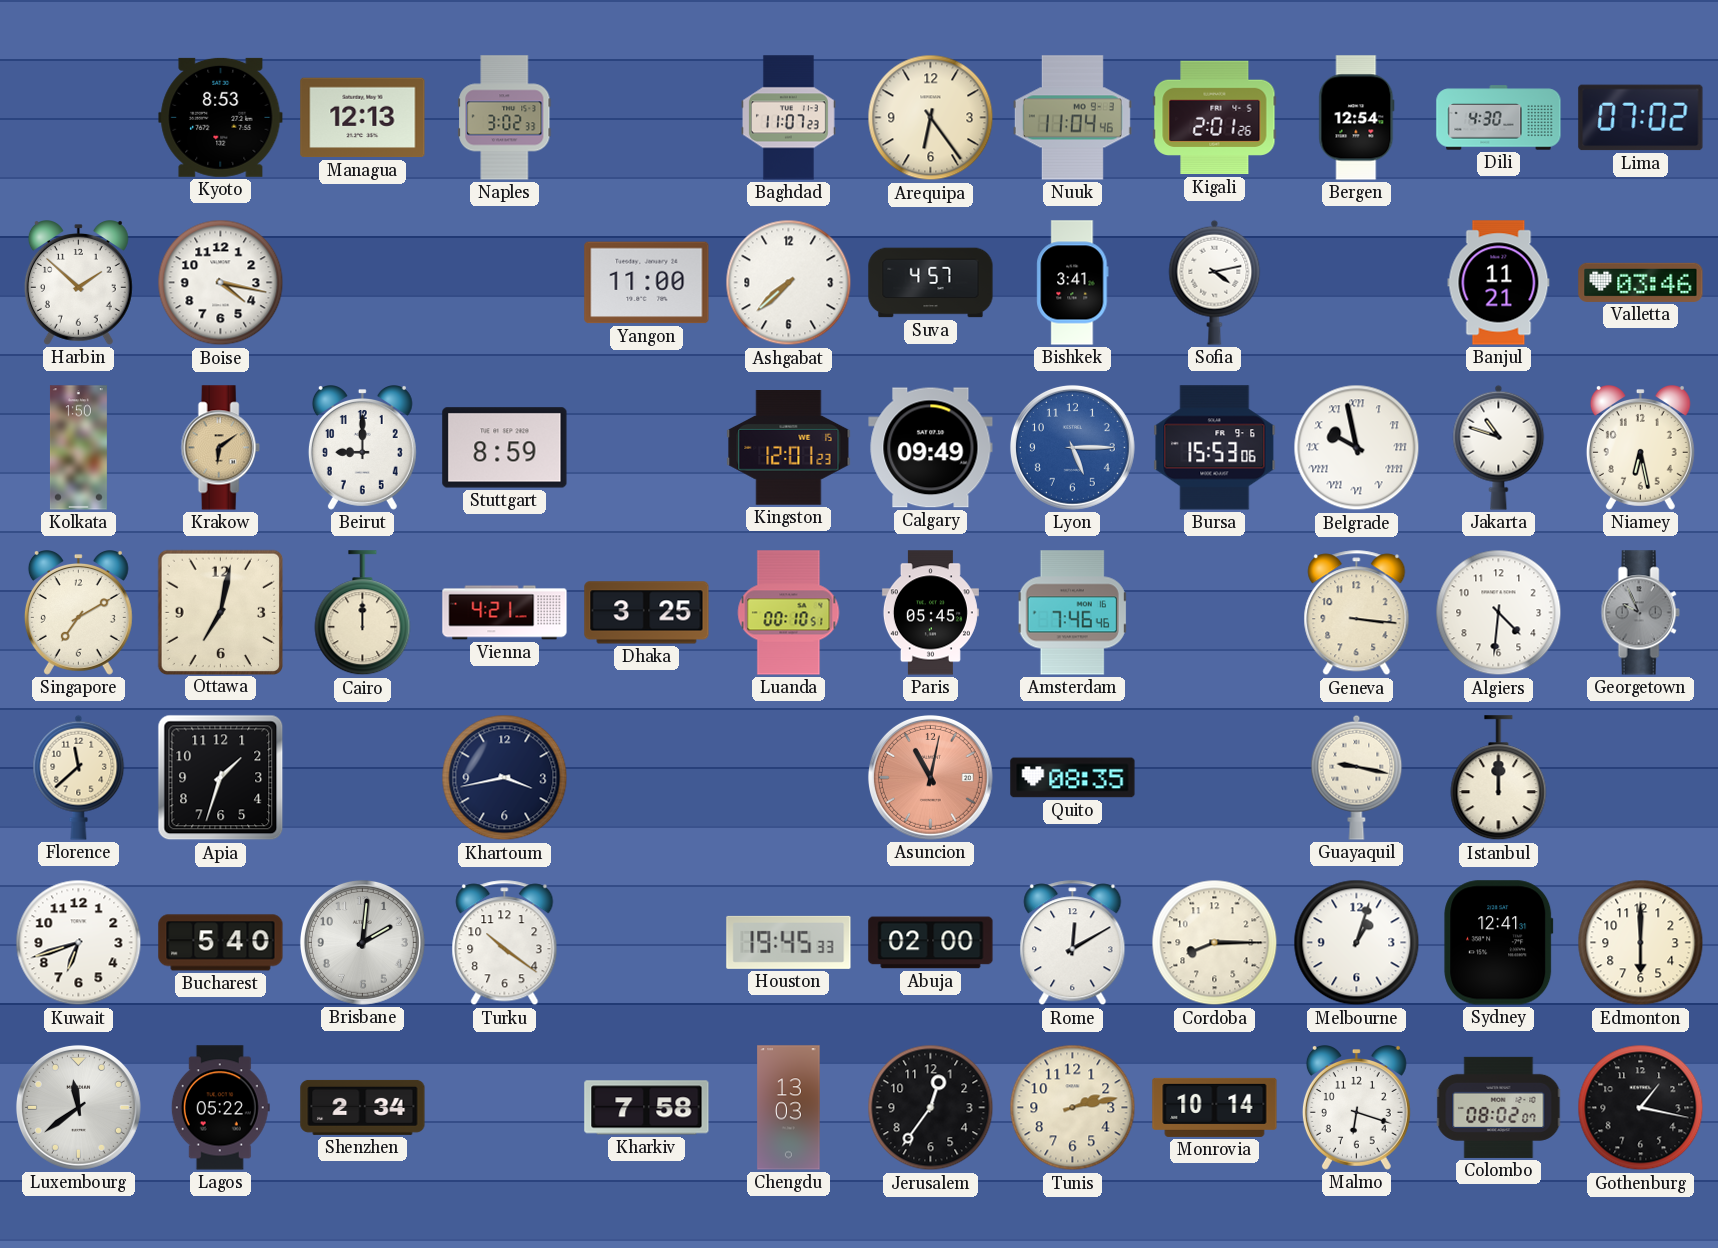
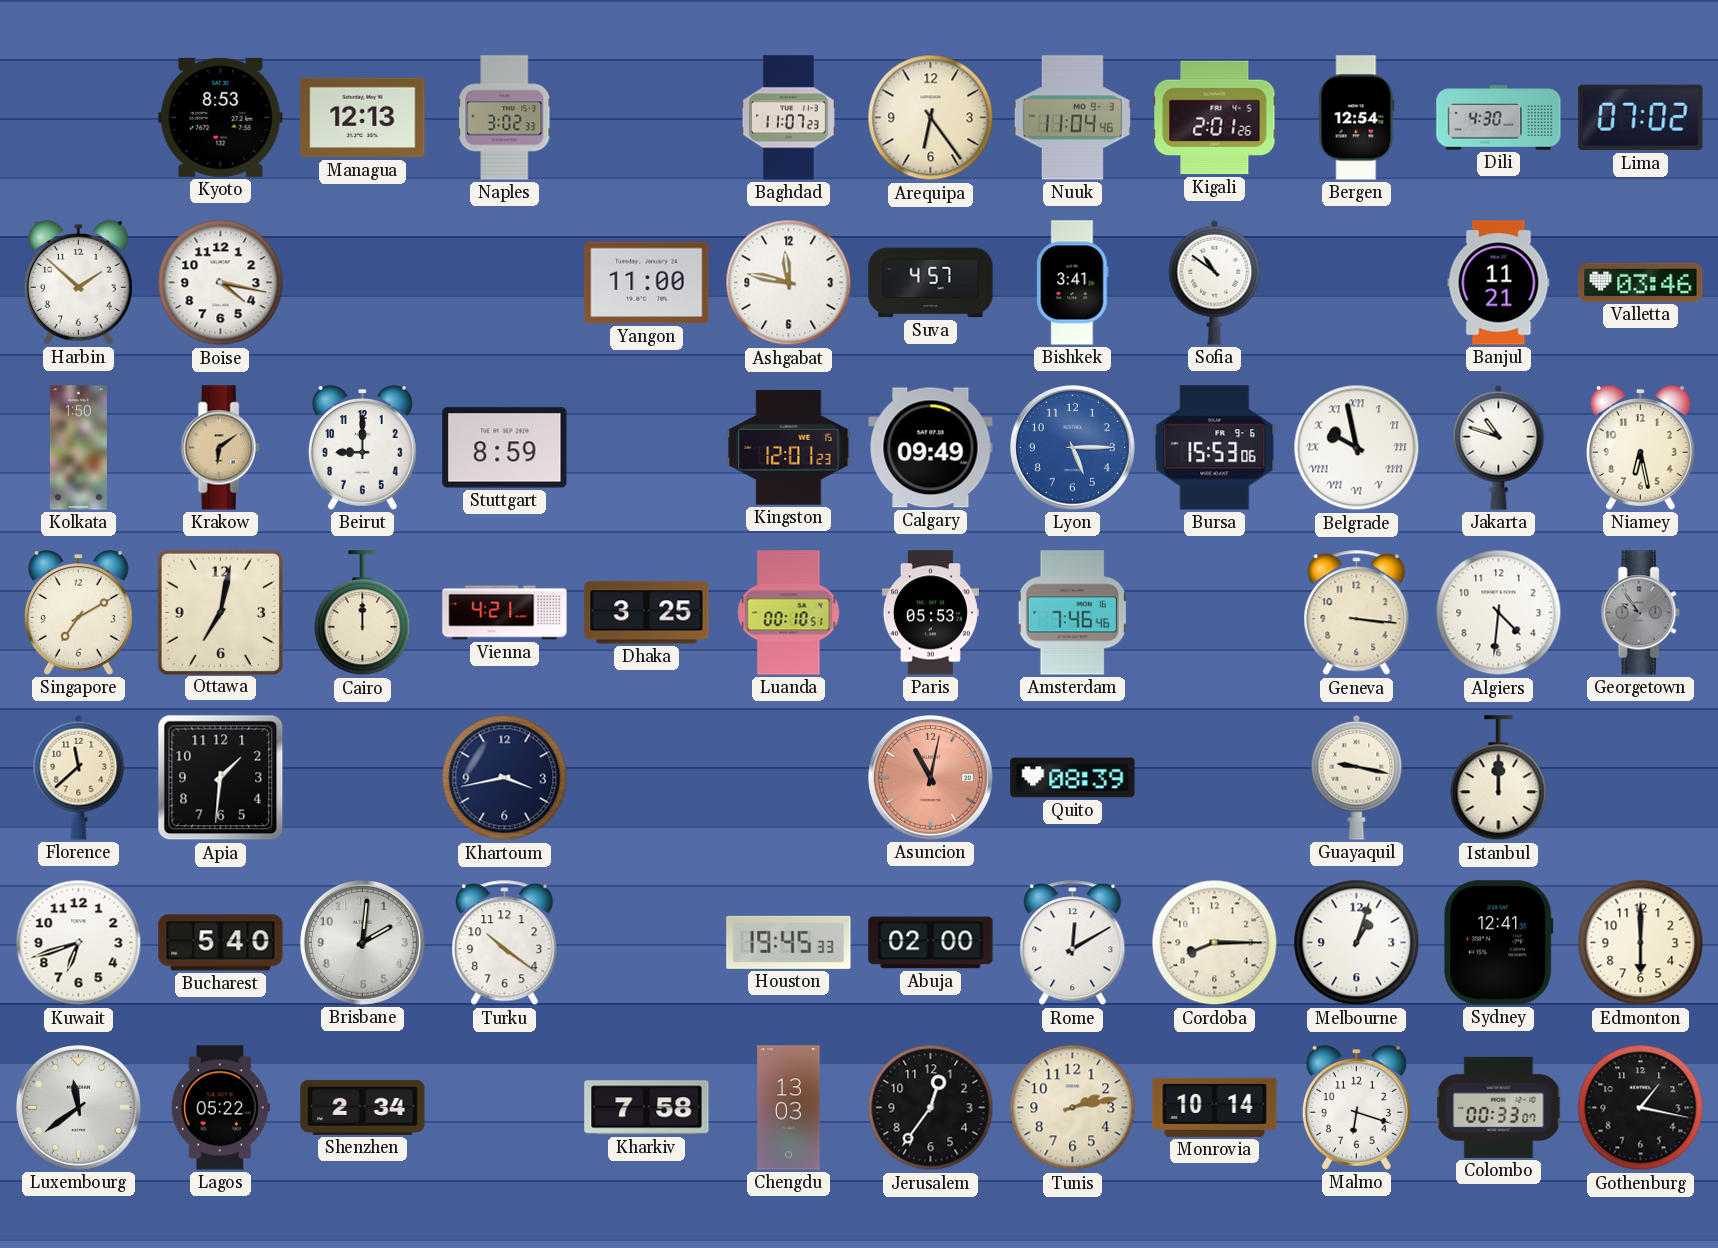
Ashgabat: 7:38 -> 11:47
Sofia: 4:13 -> 10:51
Paris: 05:45 -> 05:53
Georgetown: 9:56 -> 9:54
Apia: 1:33 -> 1:31
Quito: 08:35 -> 08:39
Colombo: 08:02 -> 00:33
